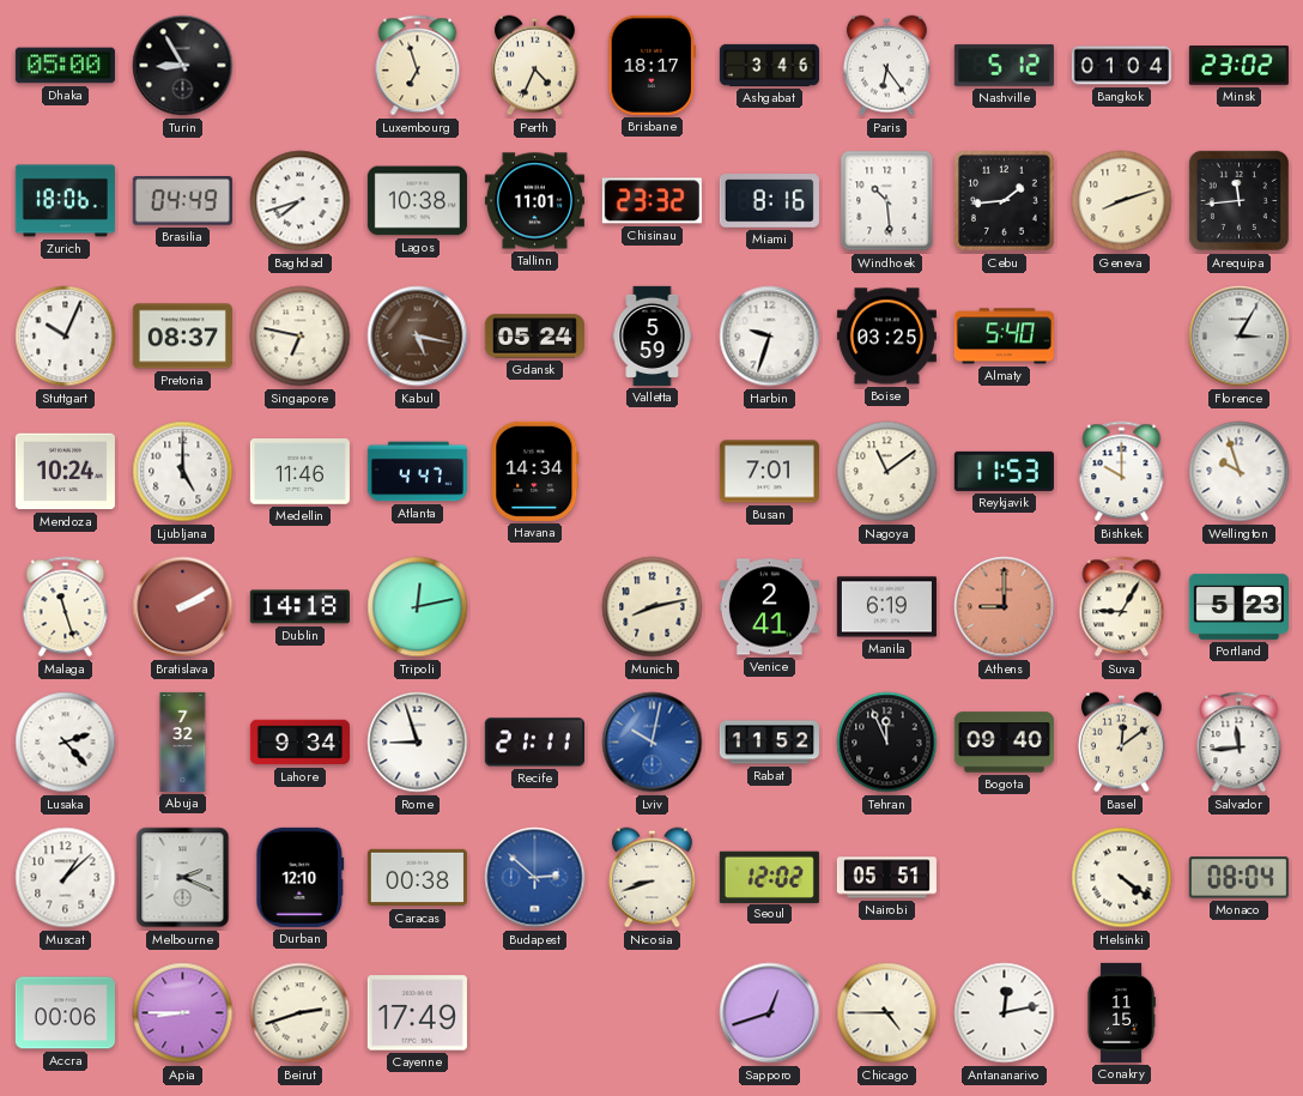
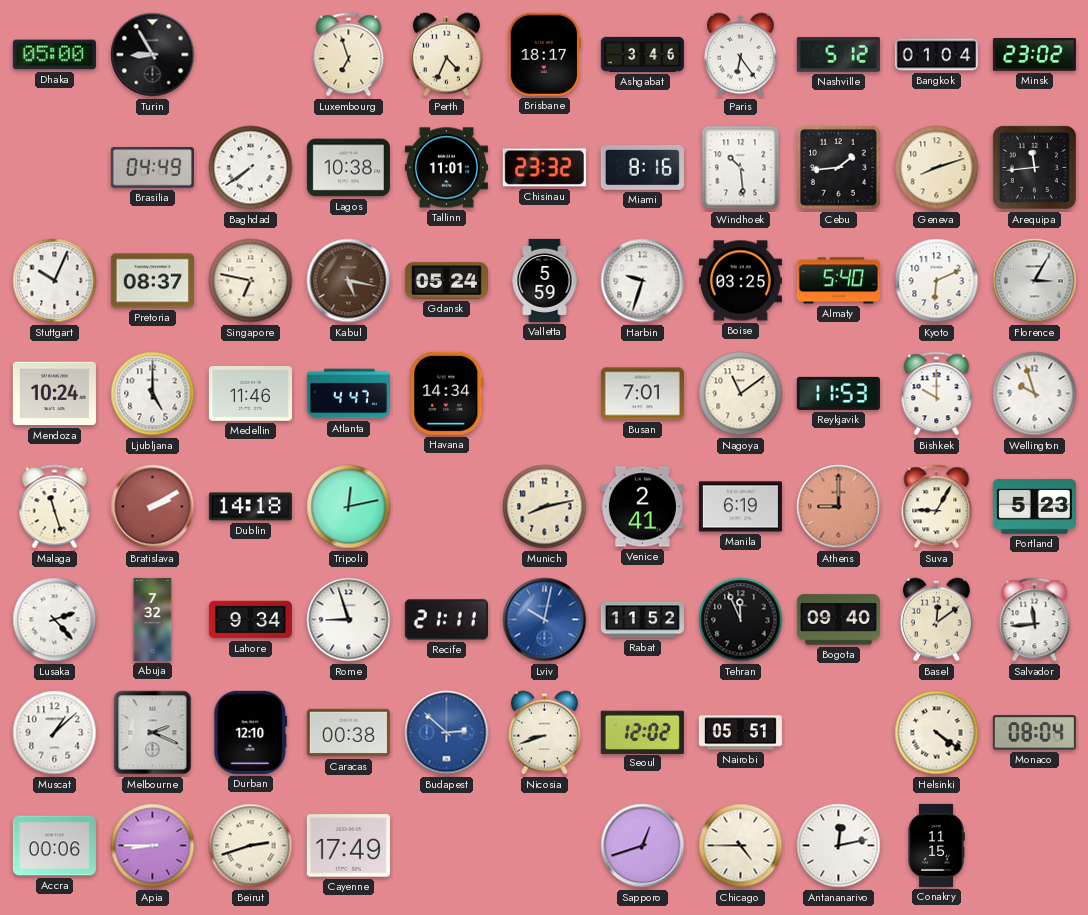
Zurich: 18:06 -> none
Baghdad: 7:42 -> 7:39
Kyoto: none -> 6:11
